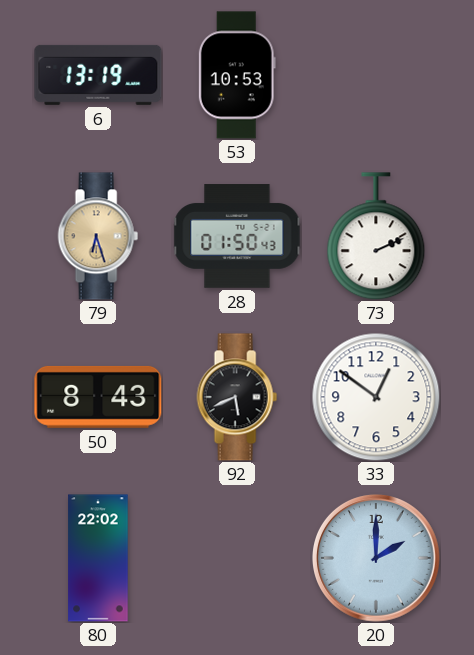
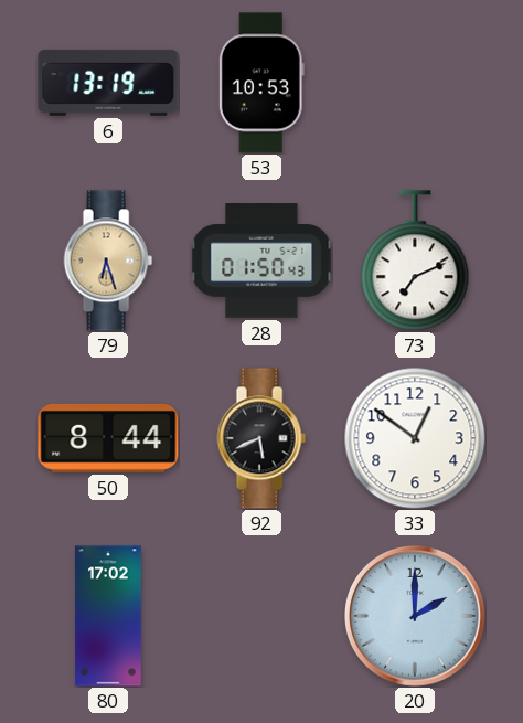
73: 2:11 -> 7:11
50: 8:43 -> 8:44
80: 22:02 -> 17:02
